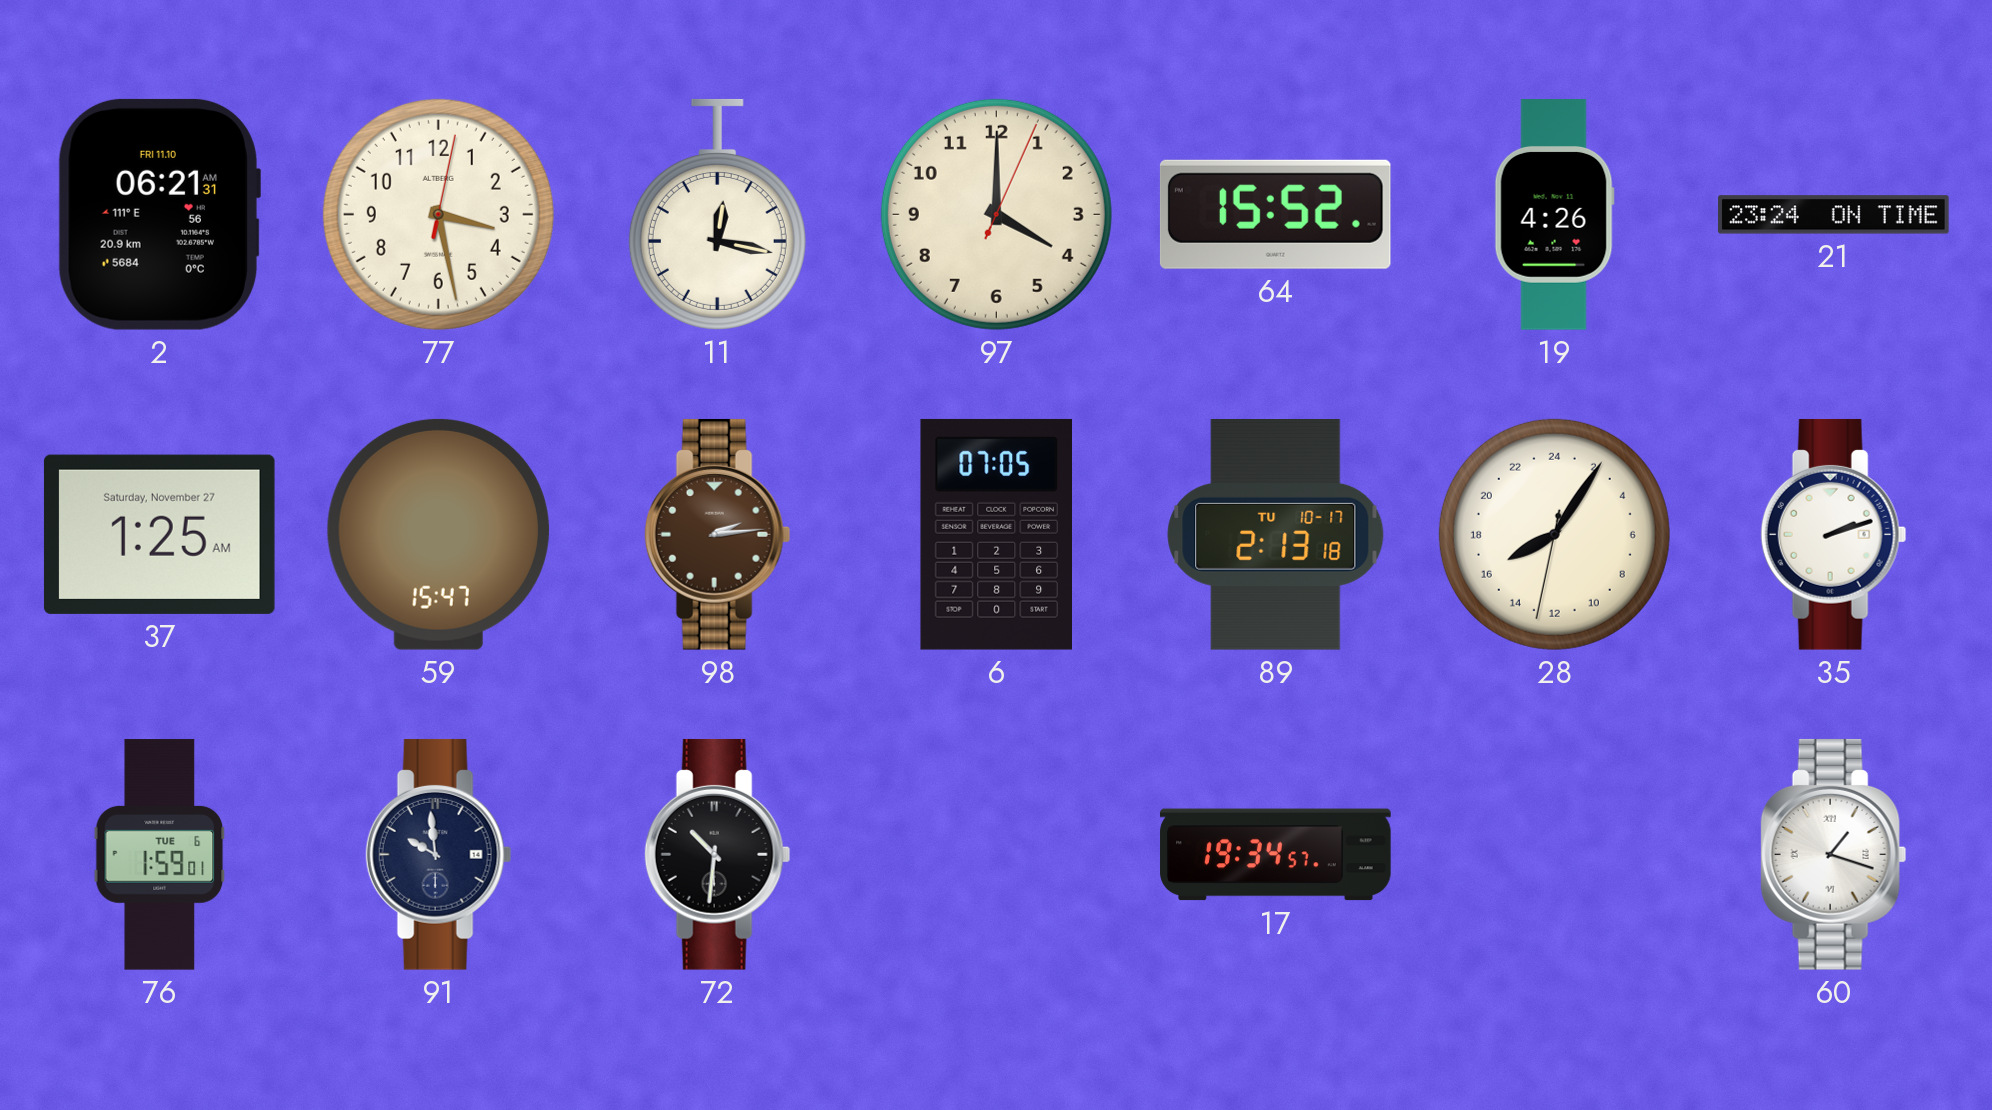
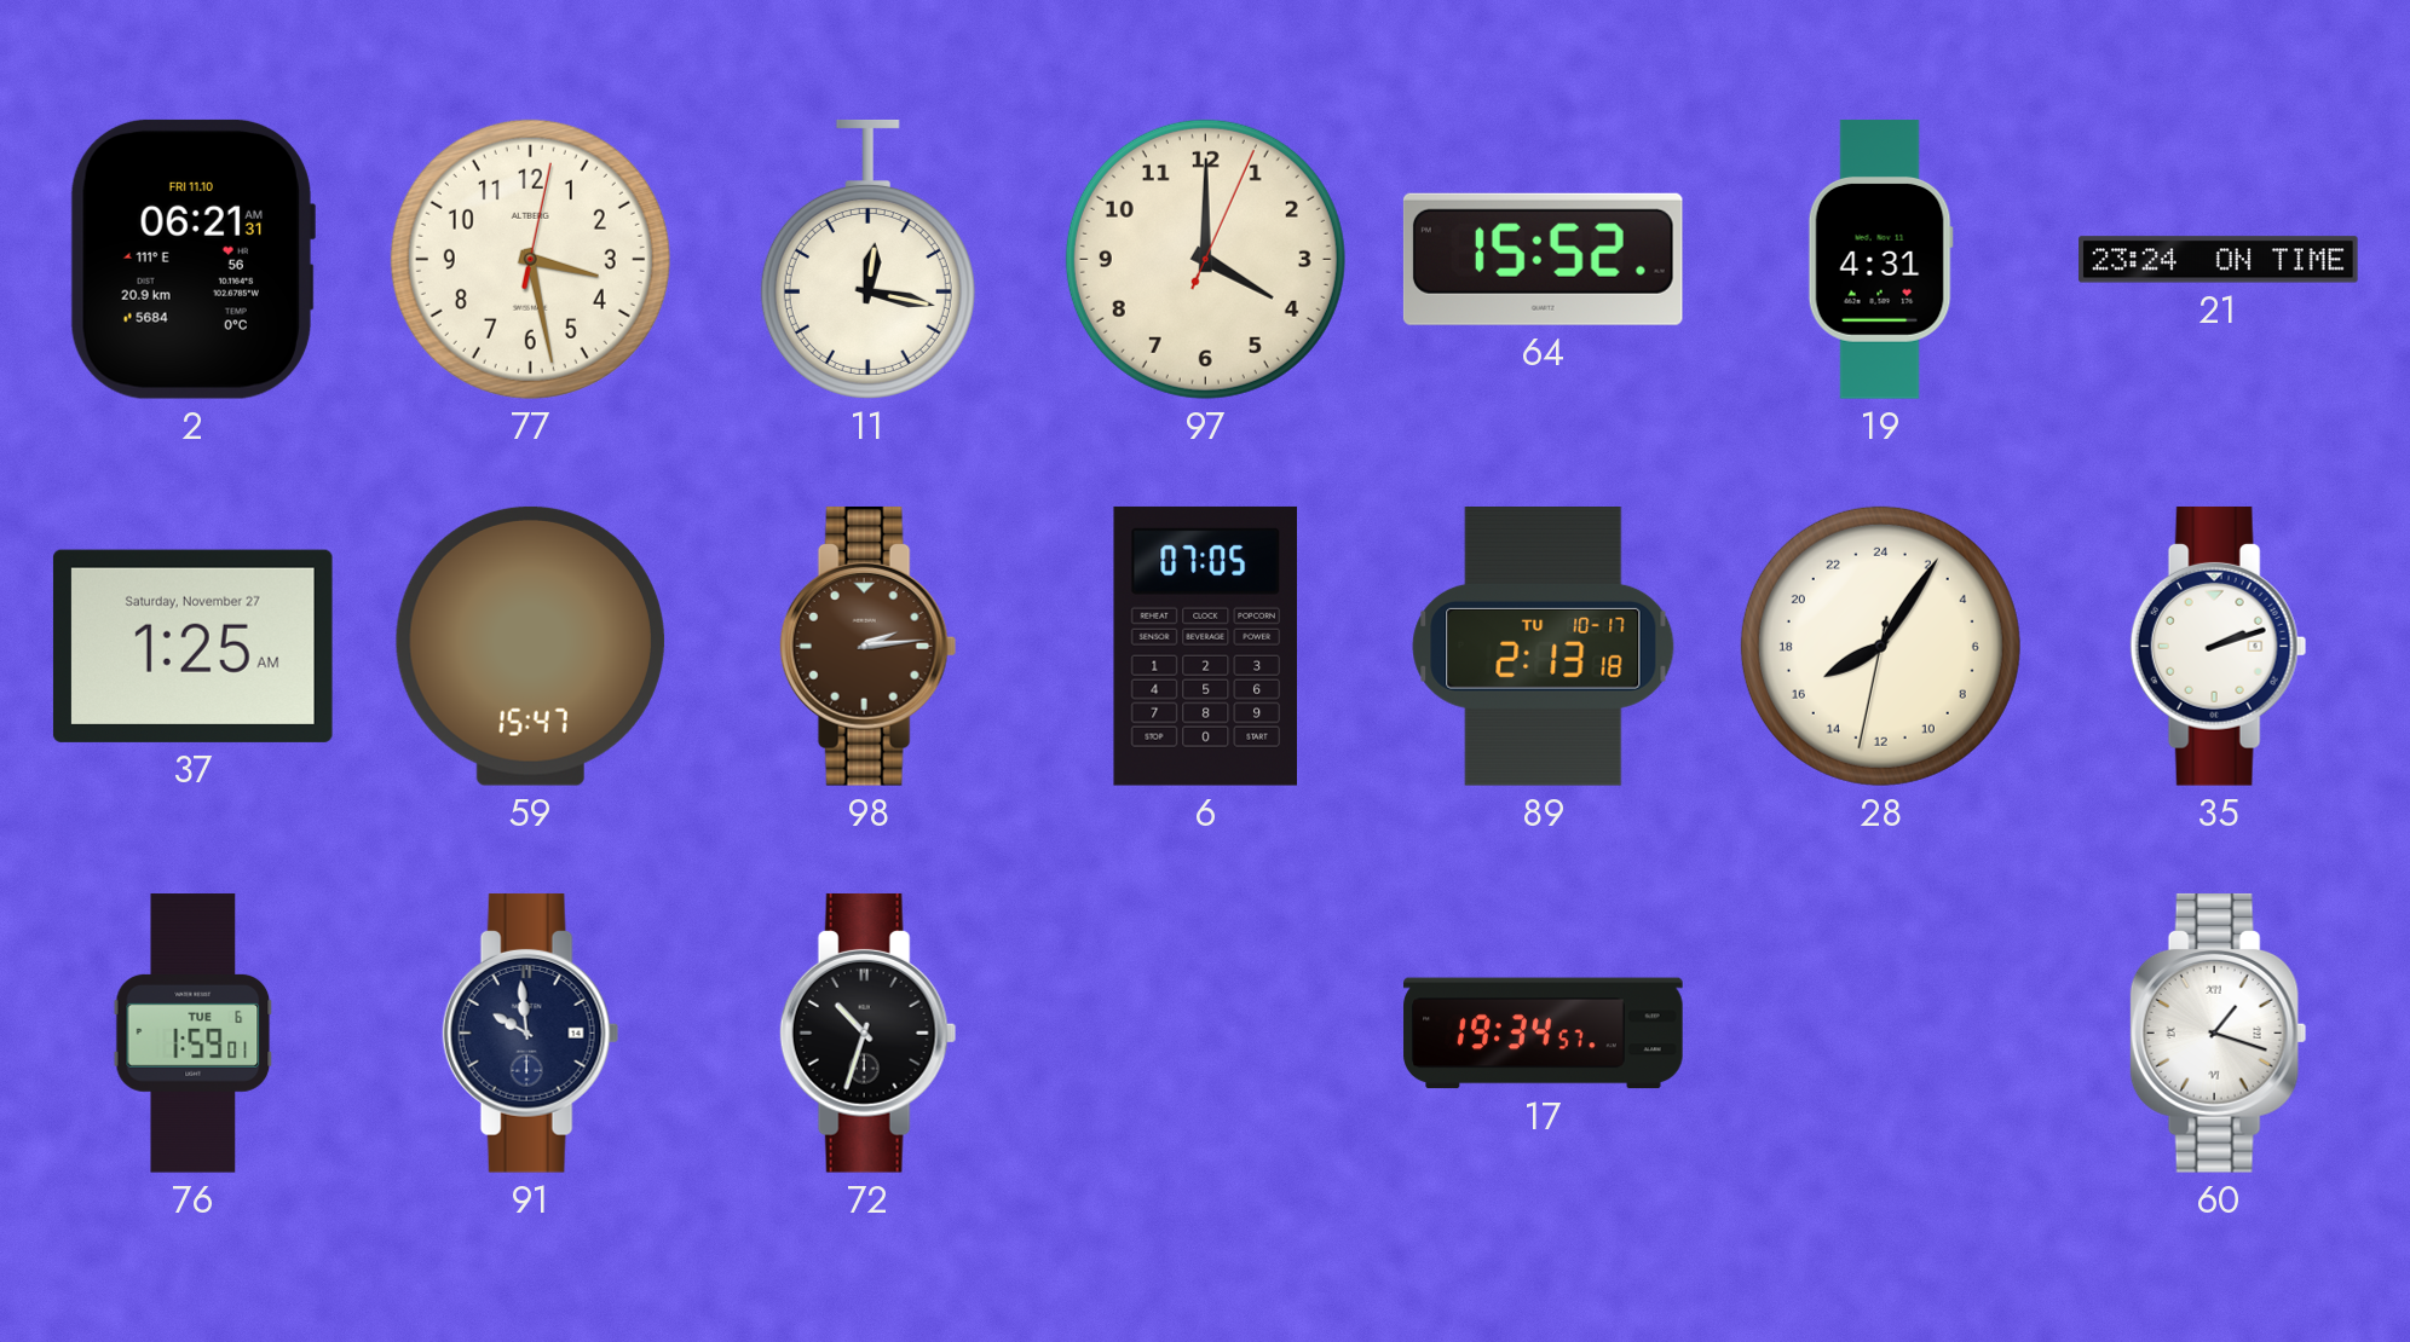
19: 4:26 -> 4:31
72: 10:31 -> 10:33
